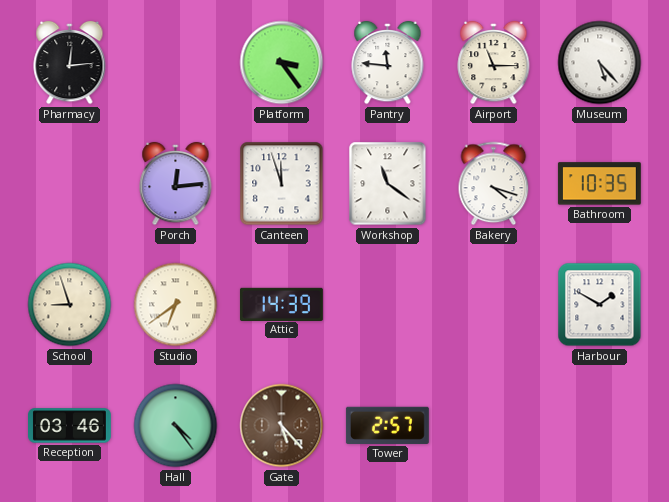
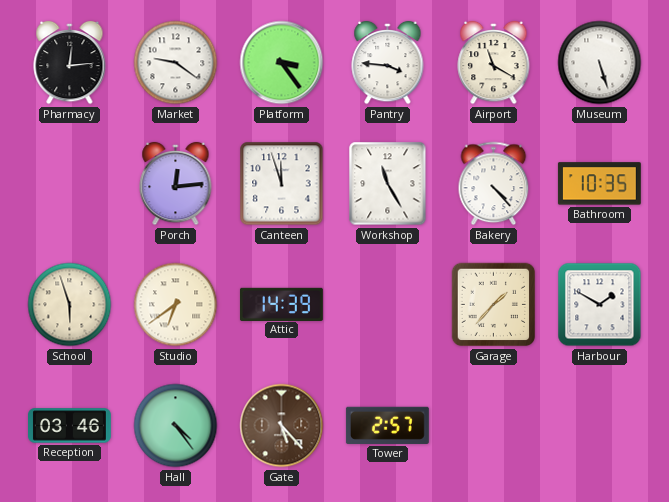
Market: none -> 9:21
Pantry: 11:46 -> 3:46
Airport: 11:15 -> 11:20
Museum: 5:23 -> 5:27
Workshop: 11:21 -> 11:25
Bakery: 4:18 -> 4:23
School: 8:57 -> 5:57
Garage: none -> 1:37
